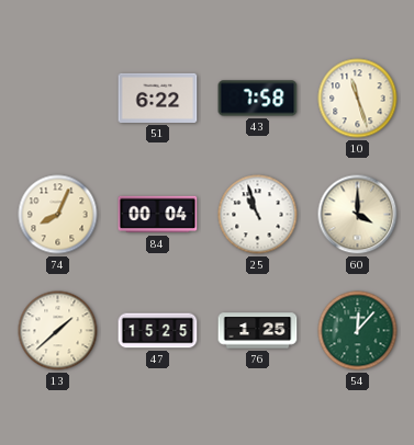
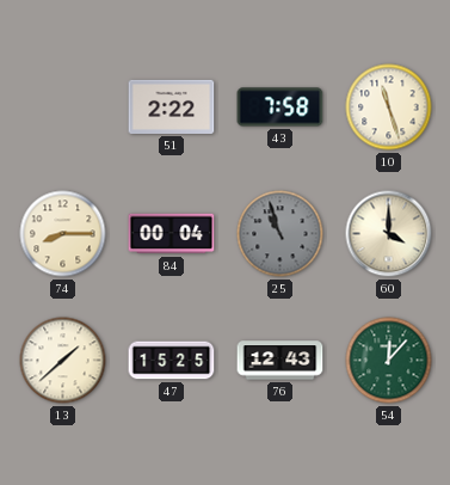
51: 6:22 -> 2:22
74: 8:04 -> 8:15
25 dial: white -> grey
76: 1:25 -> 12:43
